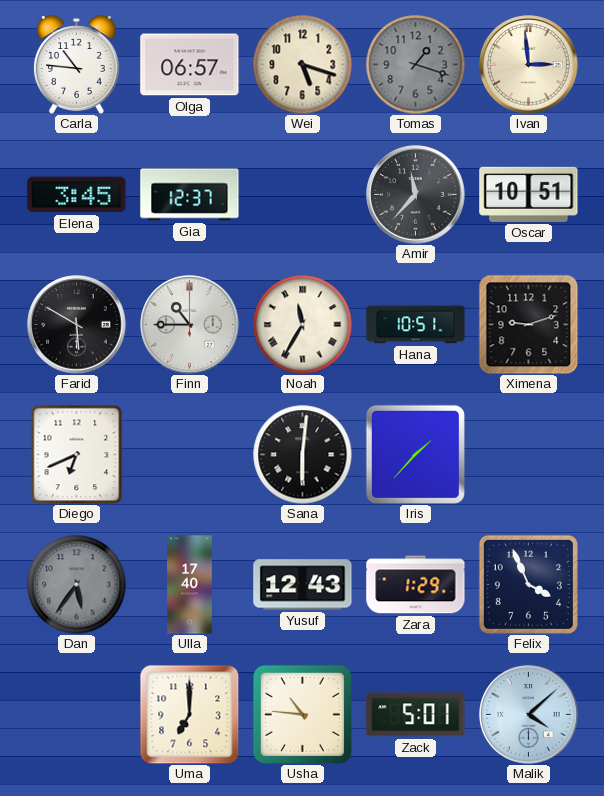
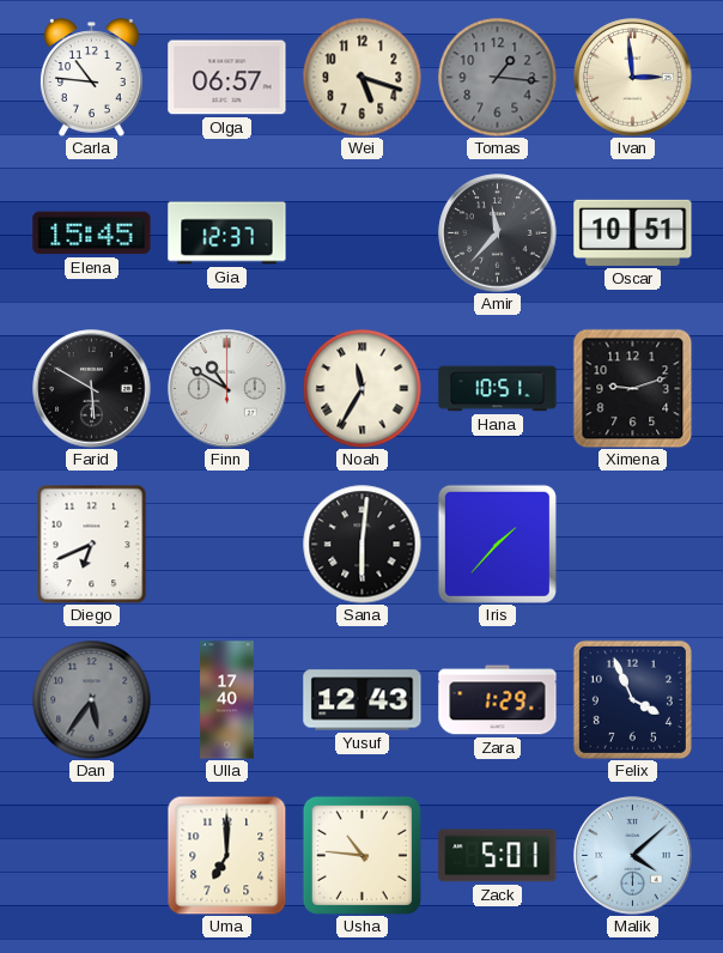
Tomas: 1:18 -> 1:16
Elena: 3:45 -> 15:45
Finn: 10:45 -> 10:50
